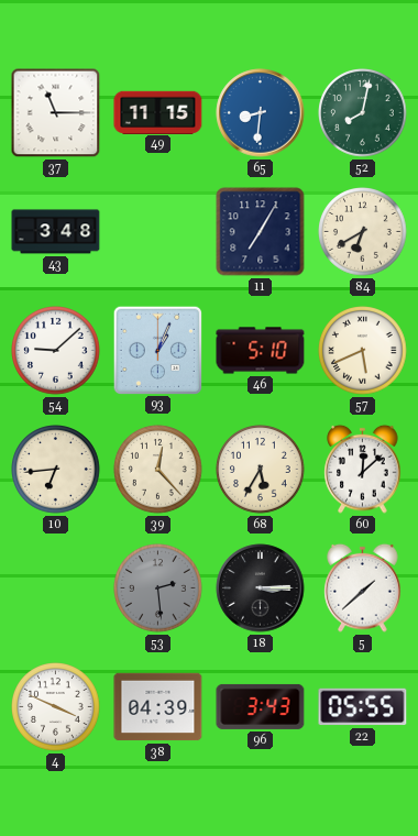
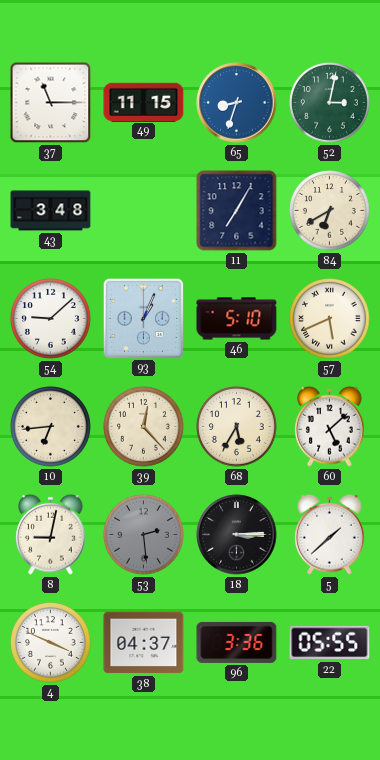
65: 8:31 -> 8:33
52: 8:02 -> 3:02
60: 12:08 -> 5:08
8: none -> 9:02
38: 04:39 -> 04:37
96: 3:43 -> 3:36
